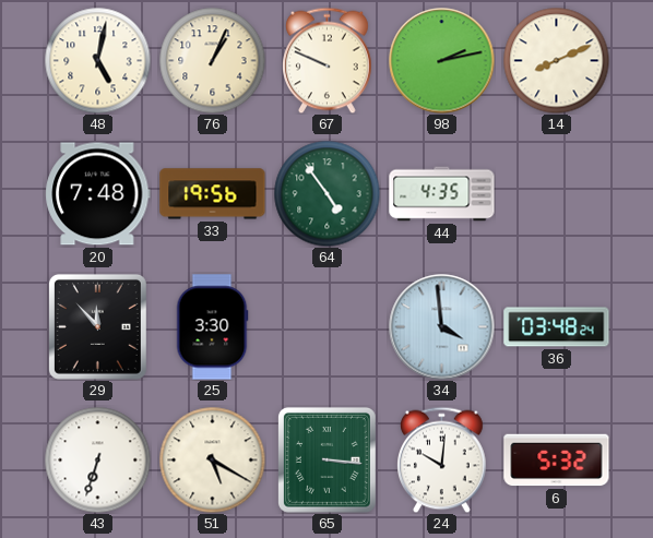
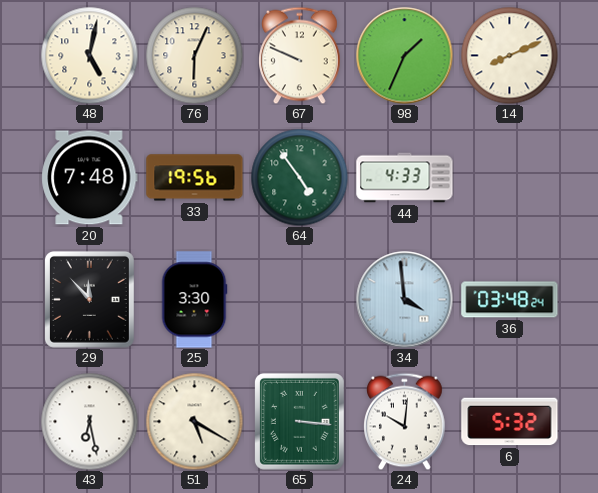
76: 1:04 -> 6:04
98: 2:13 -> 1:34
44: 4:35 -> 4:33
43: 6:33 -> 6:28
